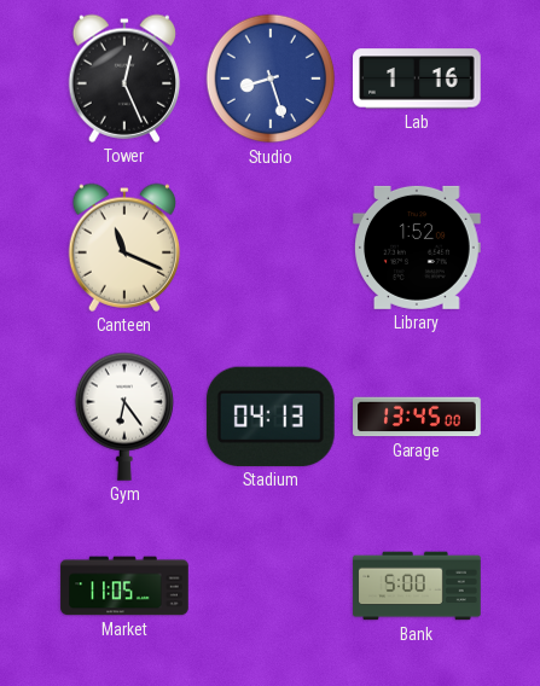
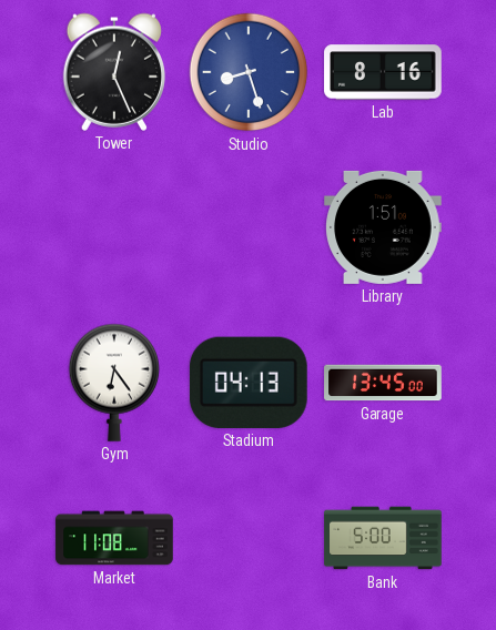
Lab: 1:16 -> 8:16
Canteen: 11:19 -> none
Library: 1:52 -> 1:51
Market: 11:05 -> 11:08
